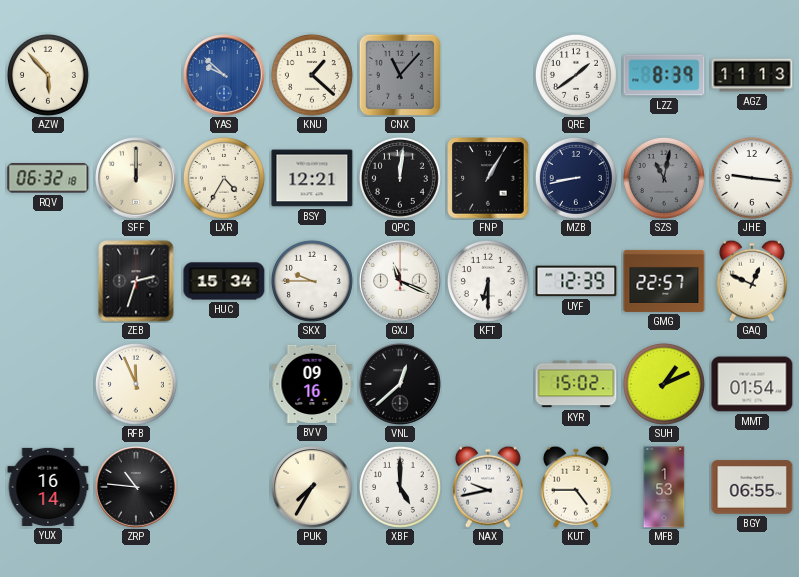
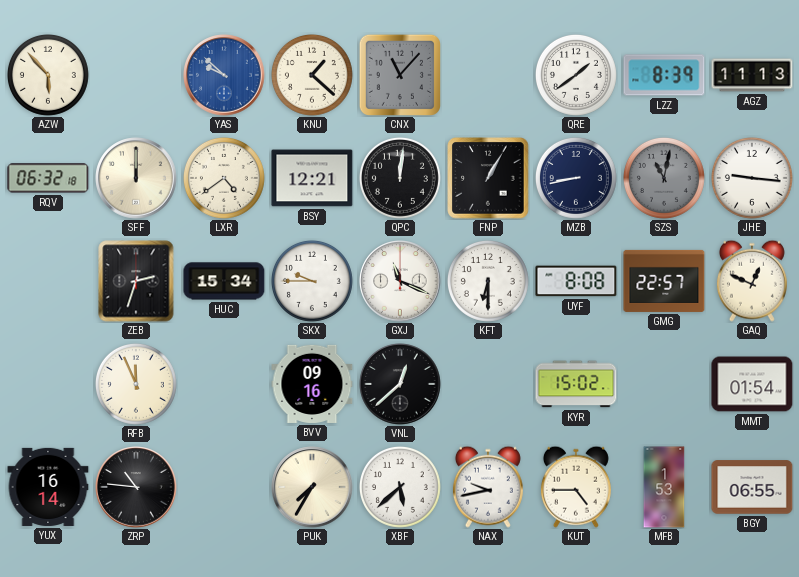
LXR: 4:35 -> 4:39
UYF: 12:39 -> 8:08
SUH: 1:11 -> none
XBF: 5:00 -> 5:38
